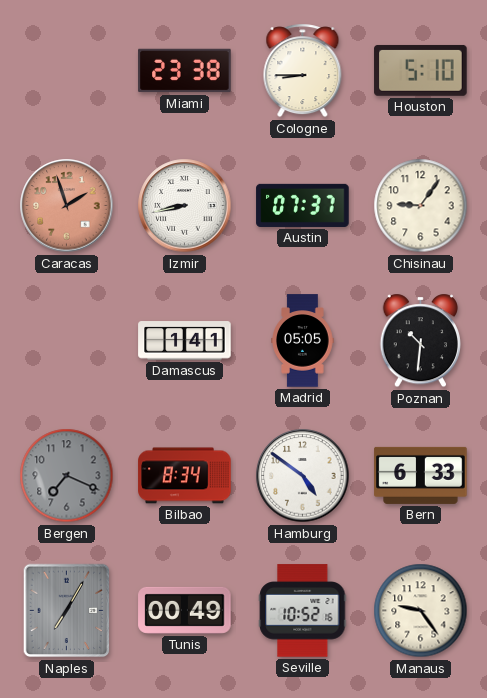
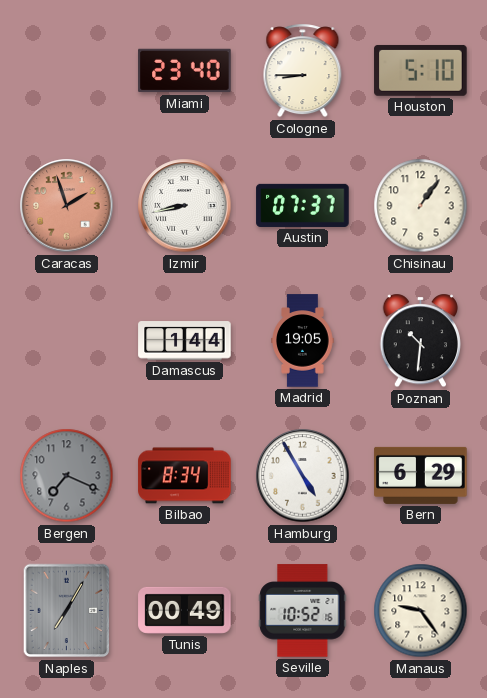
Miami: 23:38 -> 23:40
Chisinau: 9:06 -> 1:06
Damascus: 1:41 -> 1:44
Madrid: 05:05 -> 19:05
Hamburg: 4:51 -> 4:55
Bern: 6:33 -> 6:29
